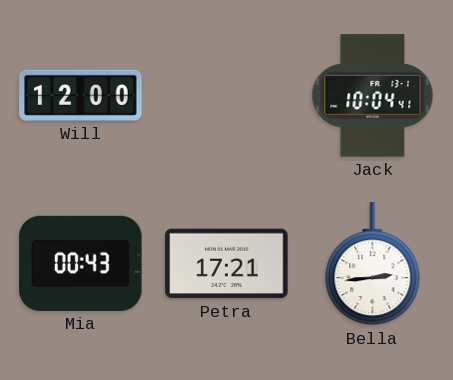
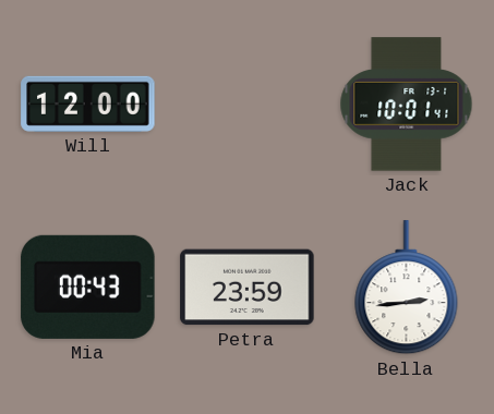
Jack: 10:04 -> 10:01
Petra: 17:21 -> 23:59
